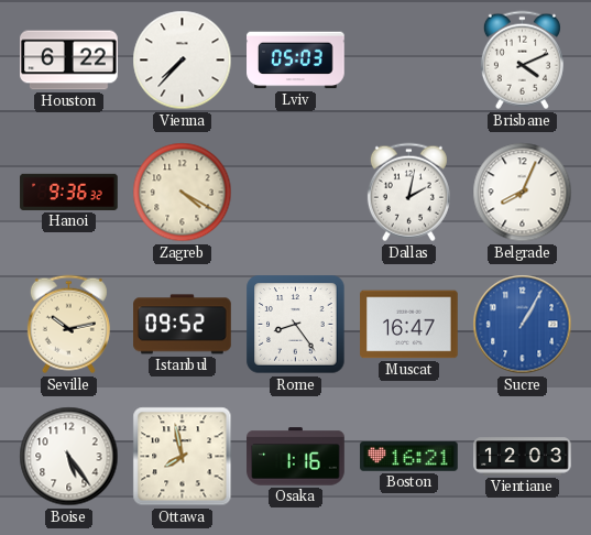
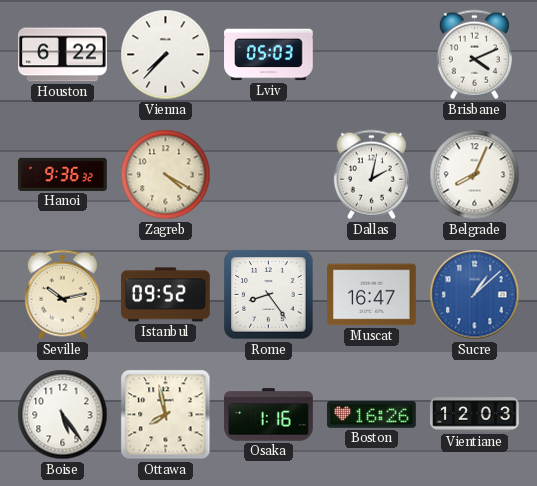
Sucre: 1:05 -> 1:08
Boston: 16:21 -> 16:26
